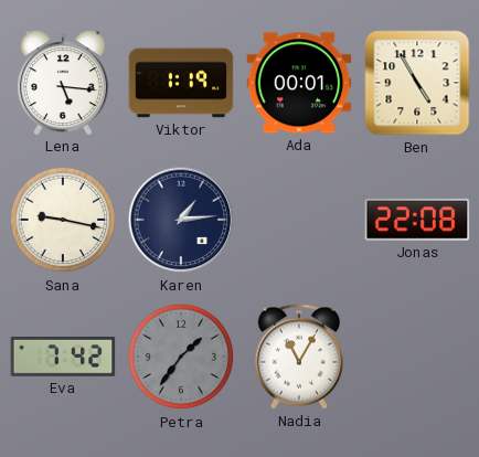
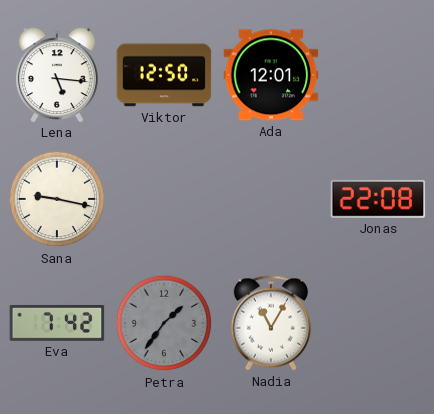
Viktor: 1:19 -> 12:50
Ada: 00:01 -> 12:01
Ben: 4:55 -> none
Karen: 1:14 -> none
